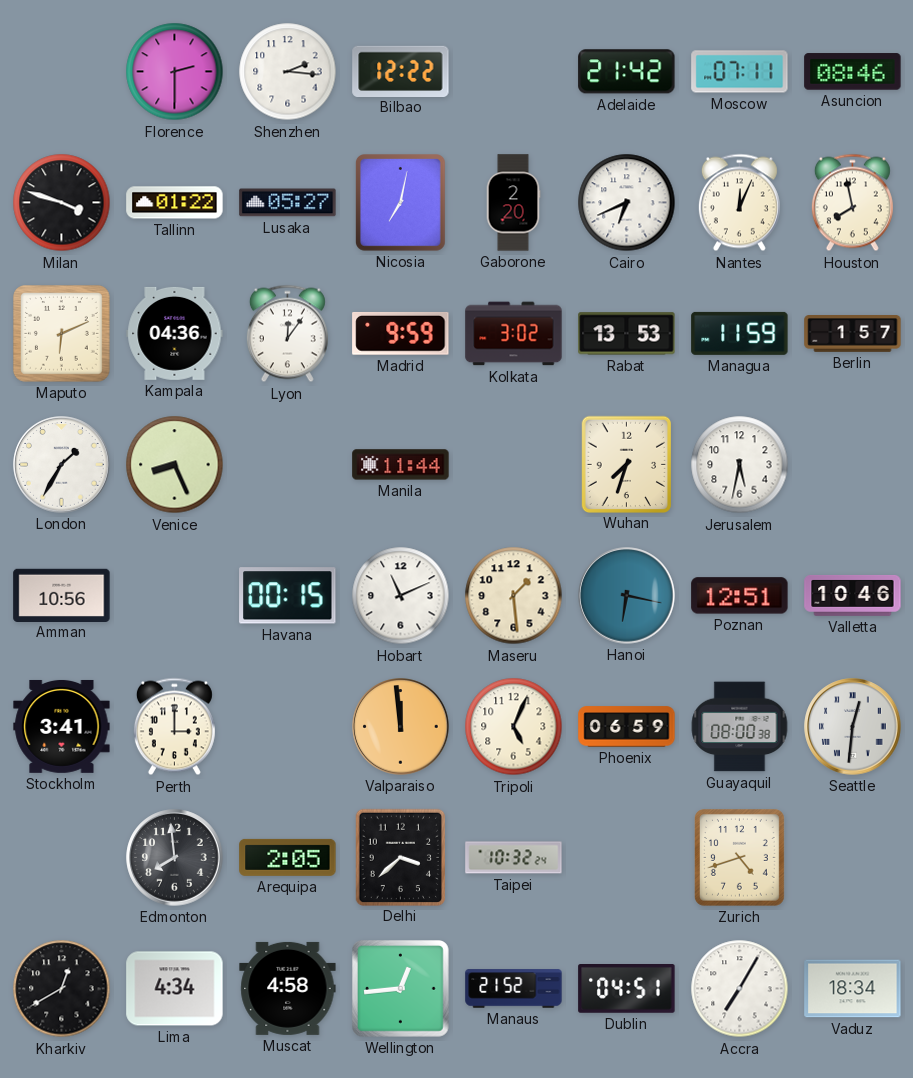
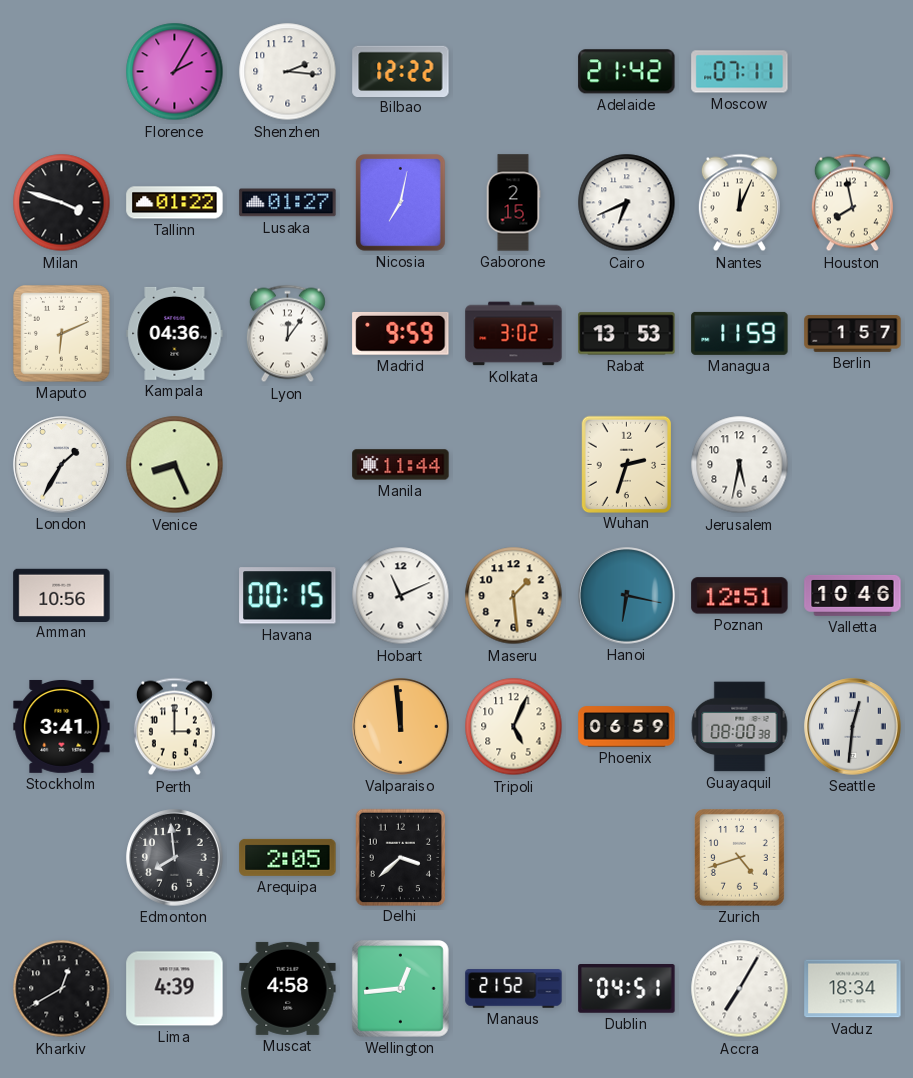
Florence: 2:30 -> 2:05
Asuncion: 08:46 -> none
Lusaka: 05:27 -> 01:27
Gaborone: 2:20 -> 2:15
Wuhan: 7:33 -> 2:33
Taipei: 10:32 -> none
Lima: 4:34 -> 4:39
